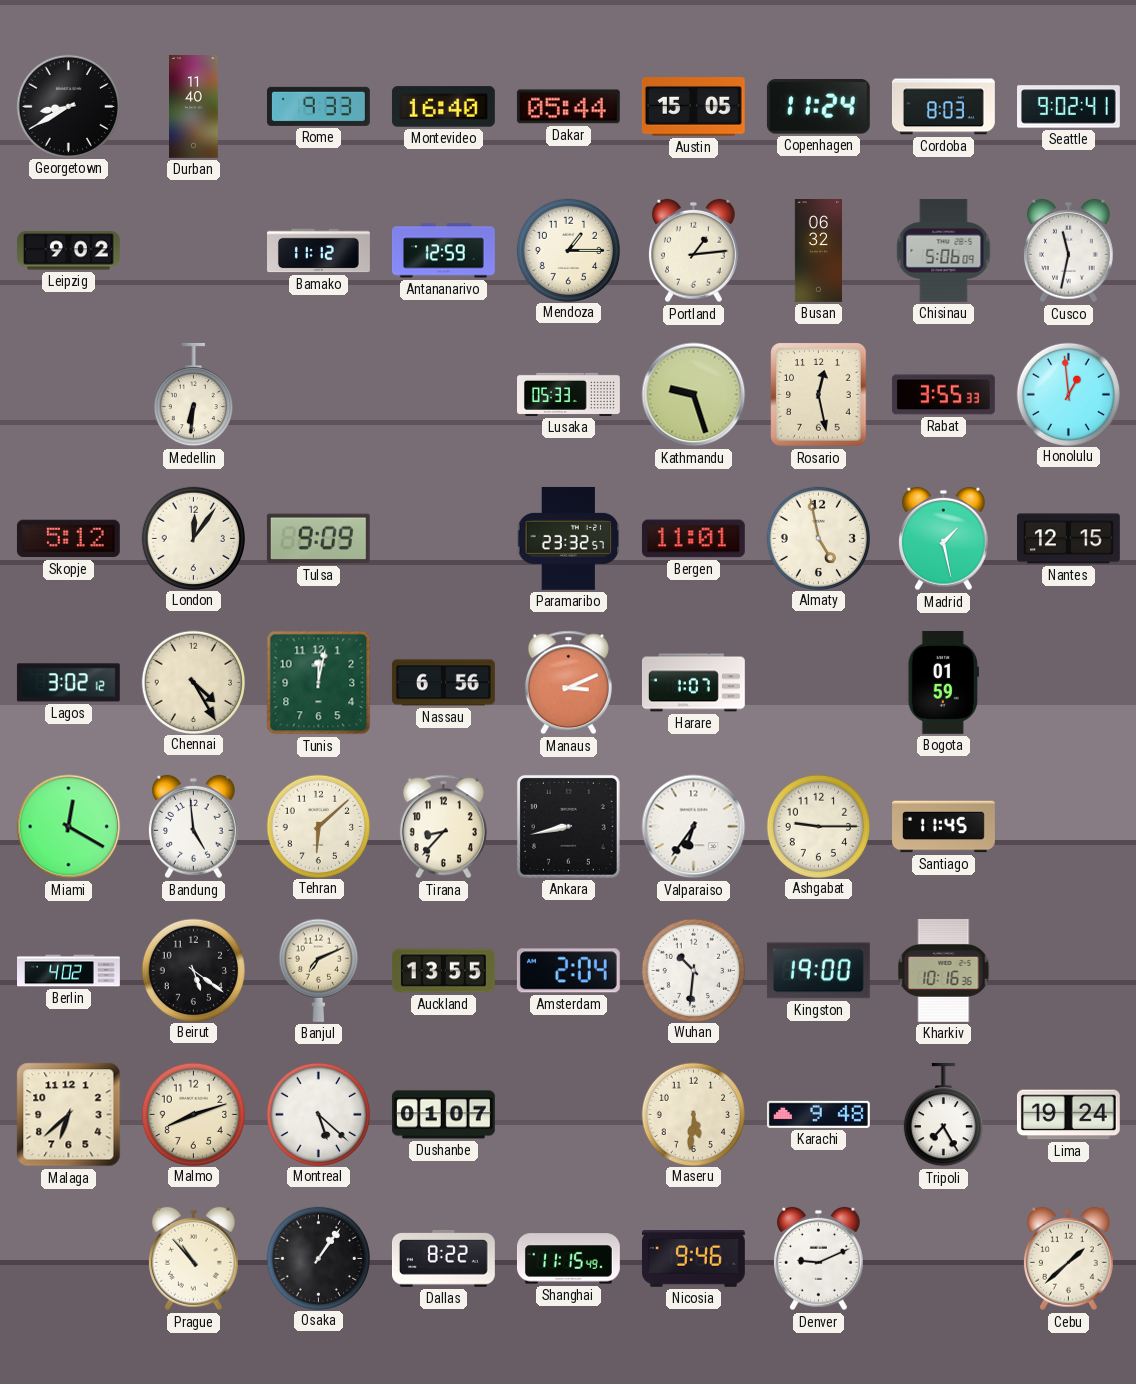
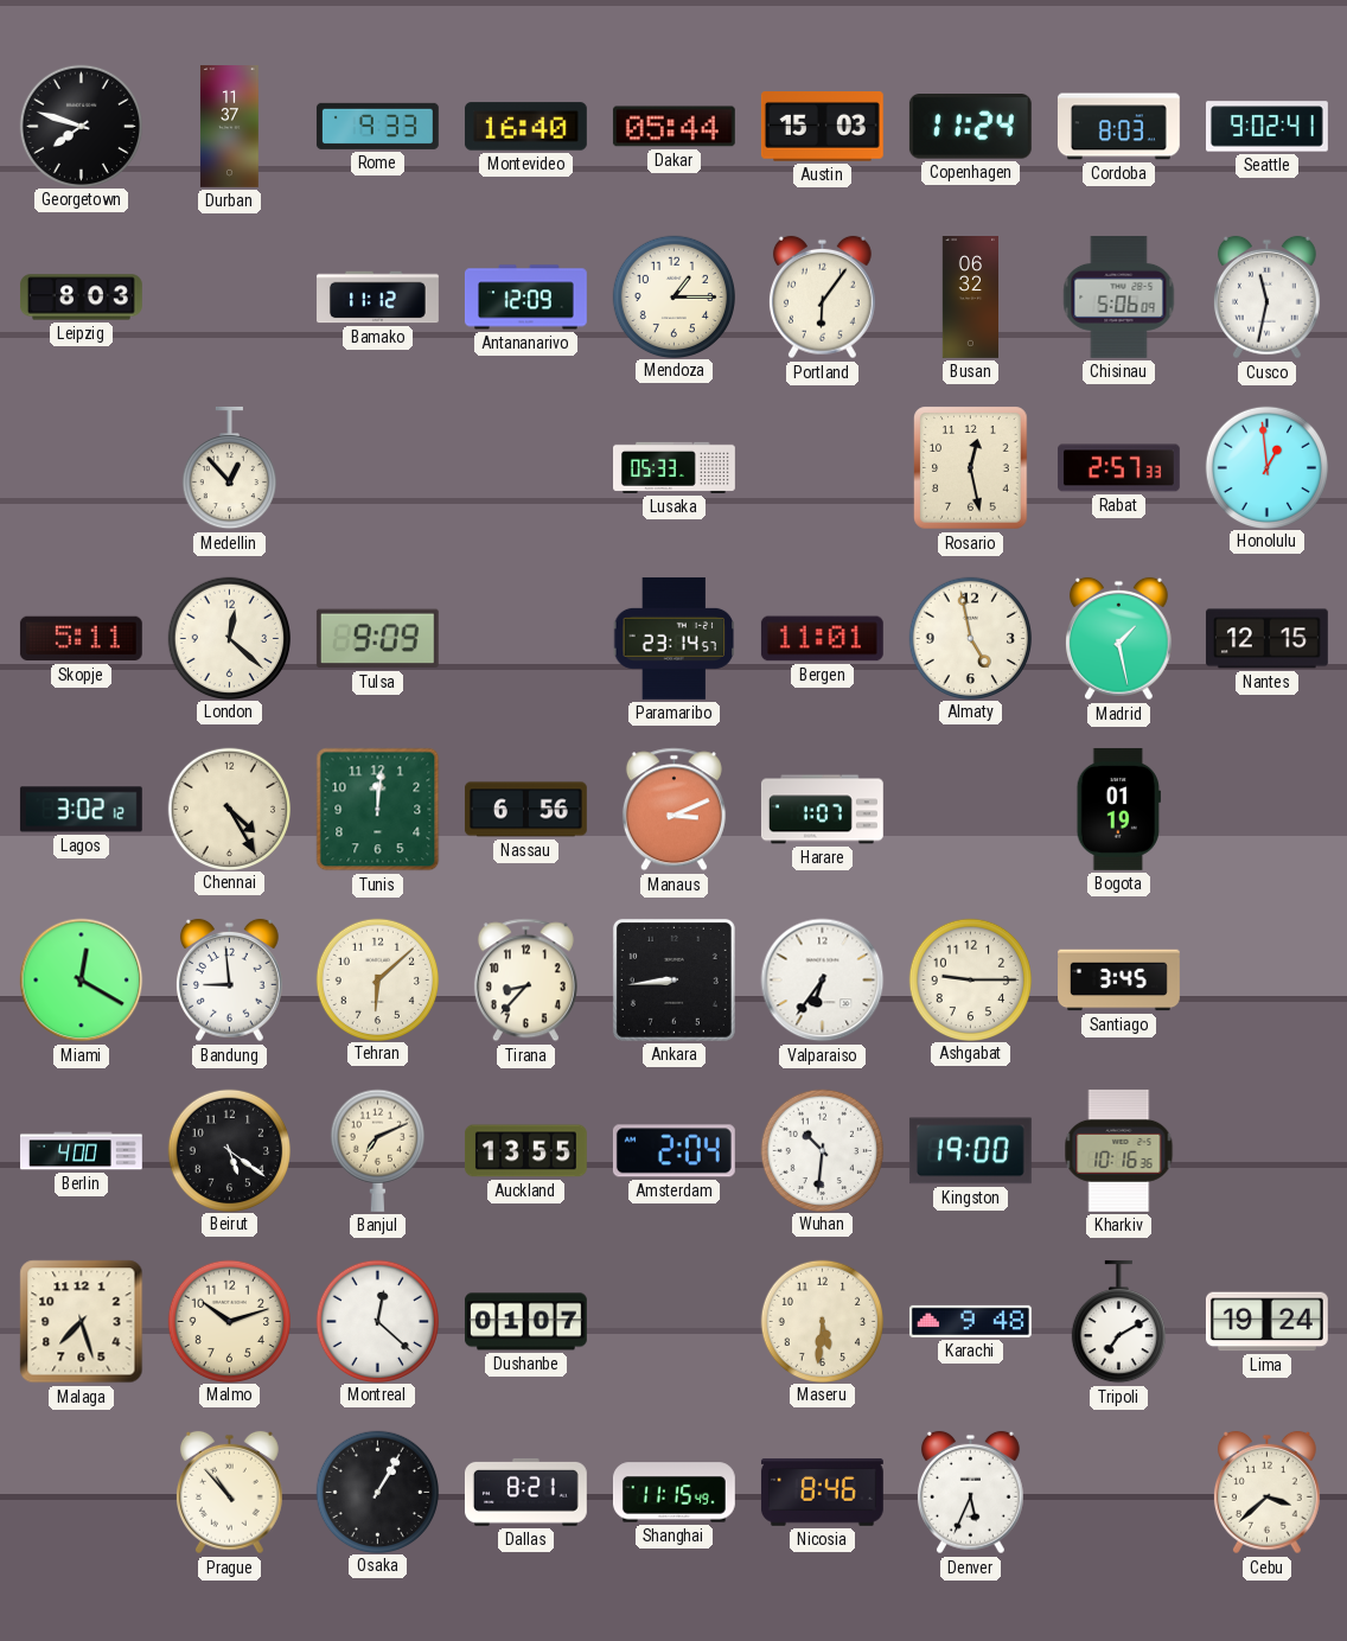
Georgetown: 8:40 -> 7:48
Durban: 11:40 -> 11:37
Austin: 15:05 -> 15:03
Leipzig: 9:02 -> 8:03
Antananarivo: 12:59 -> 12:09
Portland: 1:14 -> 6:06
Medellin: 6:31 -> 12:53
Kathmandu: 9:27 -> none
Rabat: 3:55 -> 2:57
Skopje: 5:12 -> 5:11
London: 12:06 -> 12:22
Paramaribo: 23:32 -> 23:14
Tunis: 12:02 -> 12:01
Bogota: 01:59 -> 01:19
Bandung: 4:59 -> 8:59
Ankara: 8:43 -> 8:44
Santiago: 11:45 -> 3:45
Berlin: 4:02 -> 4:00
Malaga: 6:38 -> 7:27
Malmo: 8:12 -> 10:12
Montreal: 5:22 -> 12:22
Tripoli: 7:25 -> 7:10
Osaka: 1:06 -> 1:05
Dallas: 8:22 -> 8:21
Nicosia: 9:46 -> 8:46
Denver: 9:11 -> 5:34
Cebu: 1:38 -> 3:38
